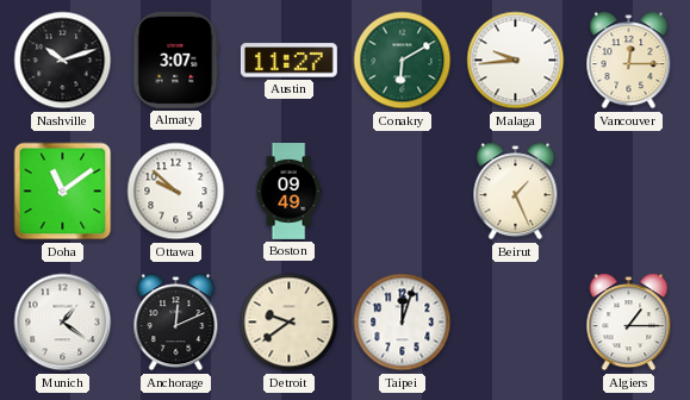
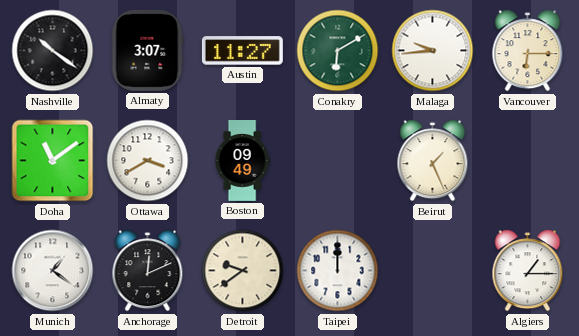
Nashville: 10:12 -> 10:21
Vancouver: 12:15 -> 6:15
Ottawa: 9:52 -> 3:40
Taipei: 12:03 -> 12:00
